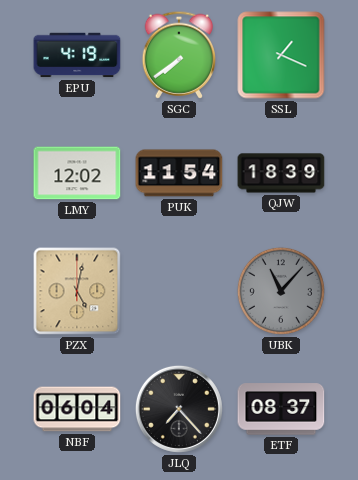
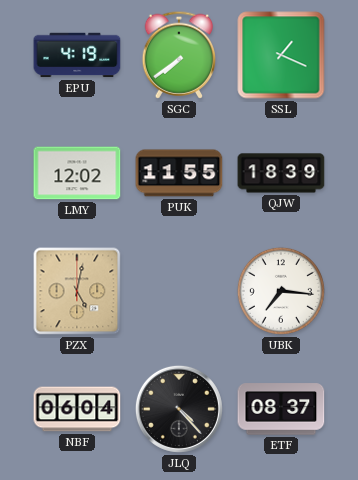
PUK: 11:54 -> 11:55
UBK: 11:07 -> 7:16
UBK dial: grey -> white
JLQ: 7:23 -> 4:23
